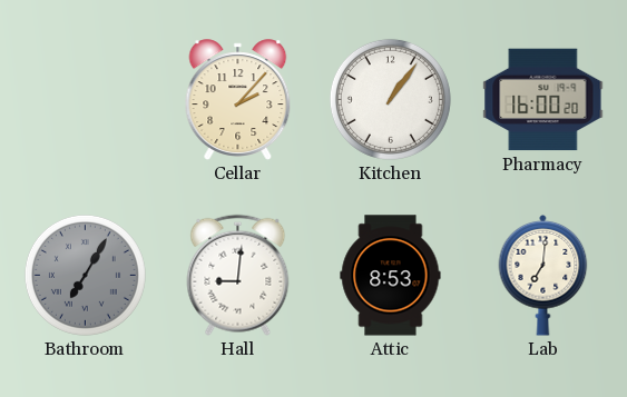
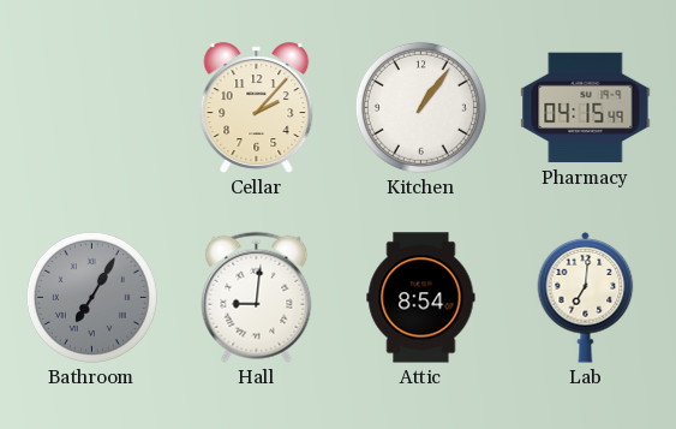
Pharmacy: 16:00 -> 04:15
Attic: 8:53 -> 8:54
